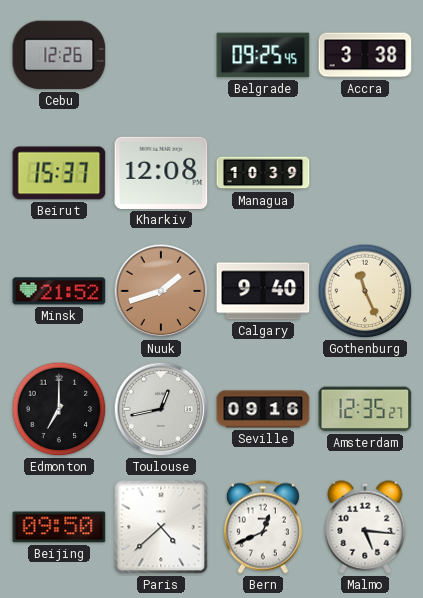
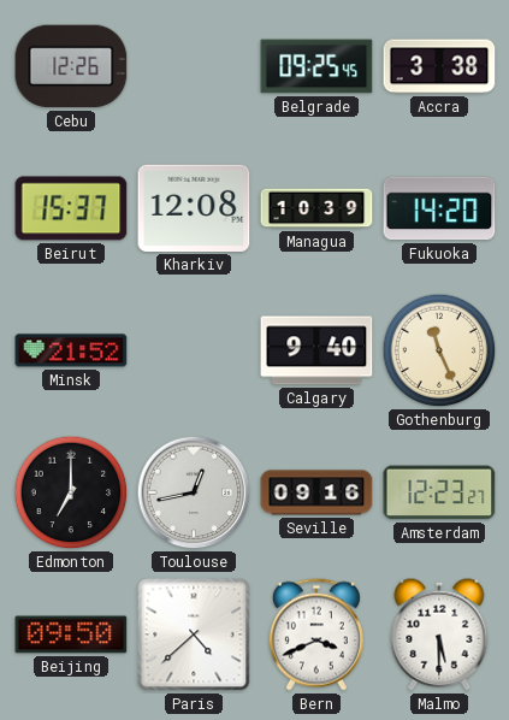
Fukuoka: none -> 14:20
Nuuk: 1:42 -> none
Amsterdam: 12:35 -> 12:23
Bern: 12:41 -> 3:41
Malmo: 5:16 -> 5:30
